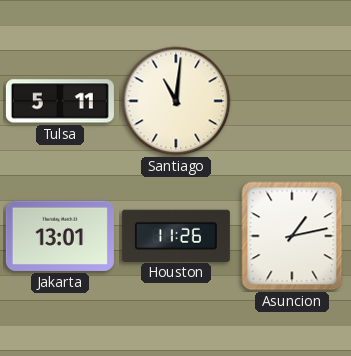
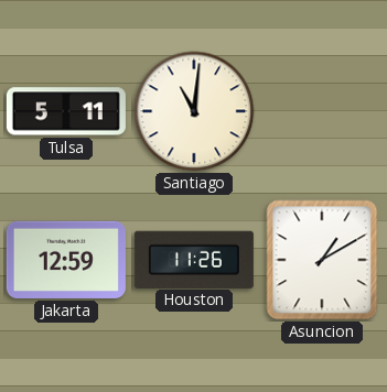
Jakarta: 13:01 -> 12:59
Asuncion: 1:13 -> 1:10
